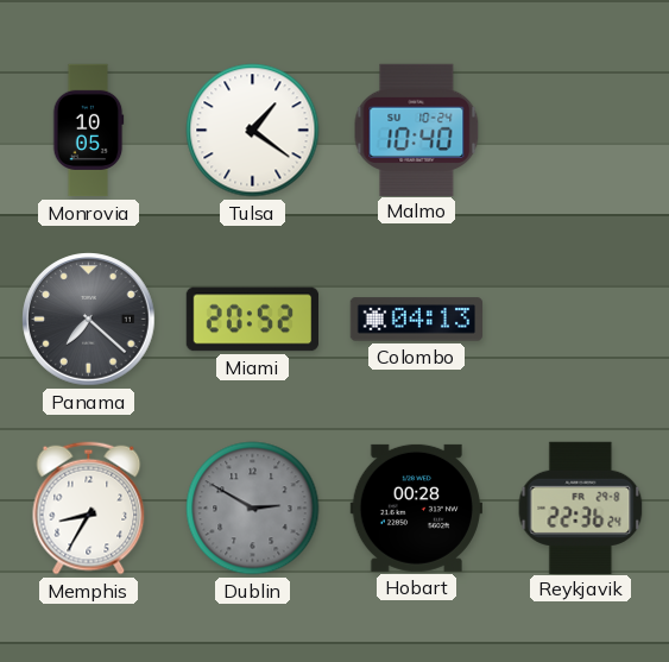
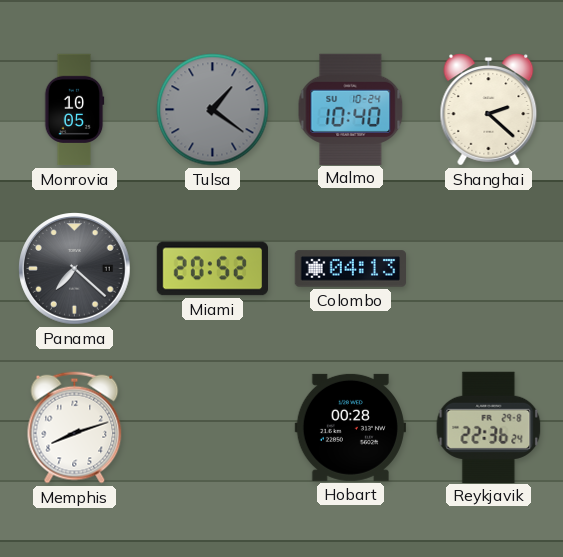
Tulsa dial: white -> grey
Shanghai: none -> 2:22
Memphis: 8:35 -> 8:12
Dublin: 2:50 -> none
